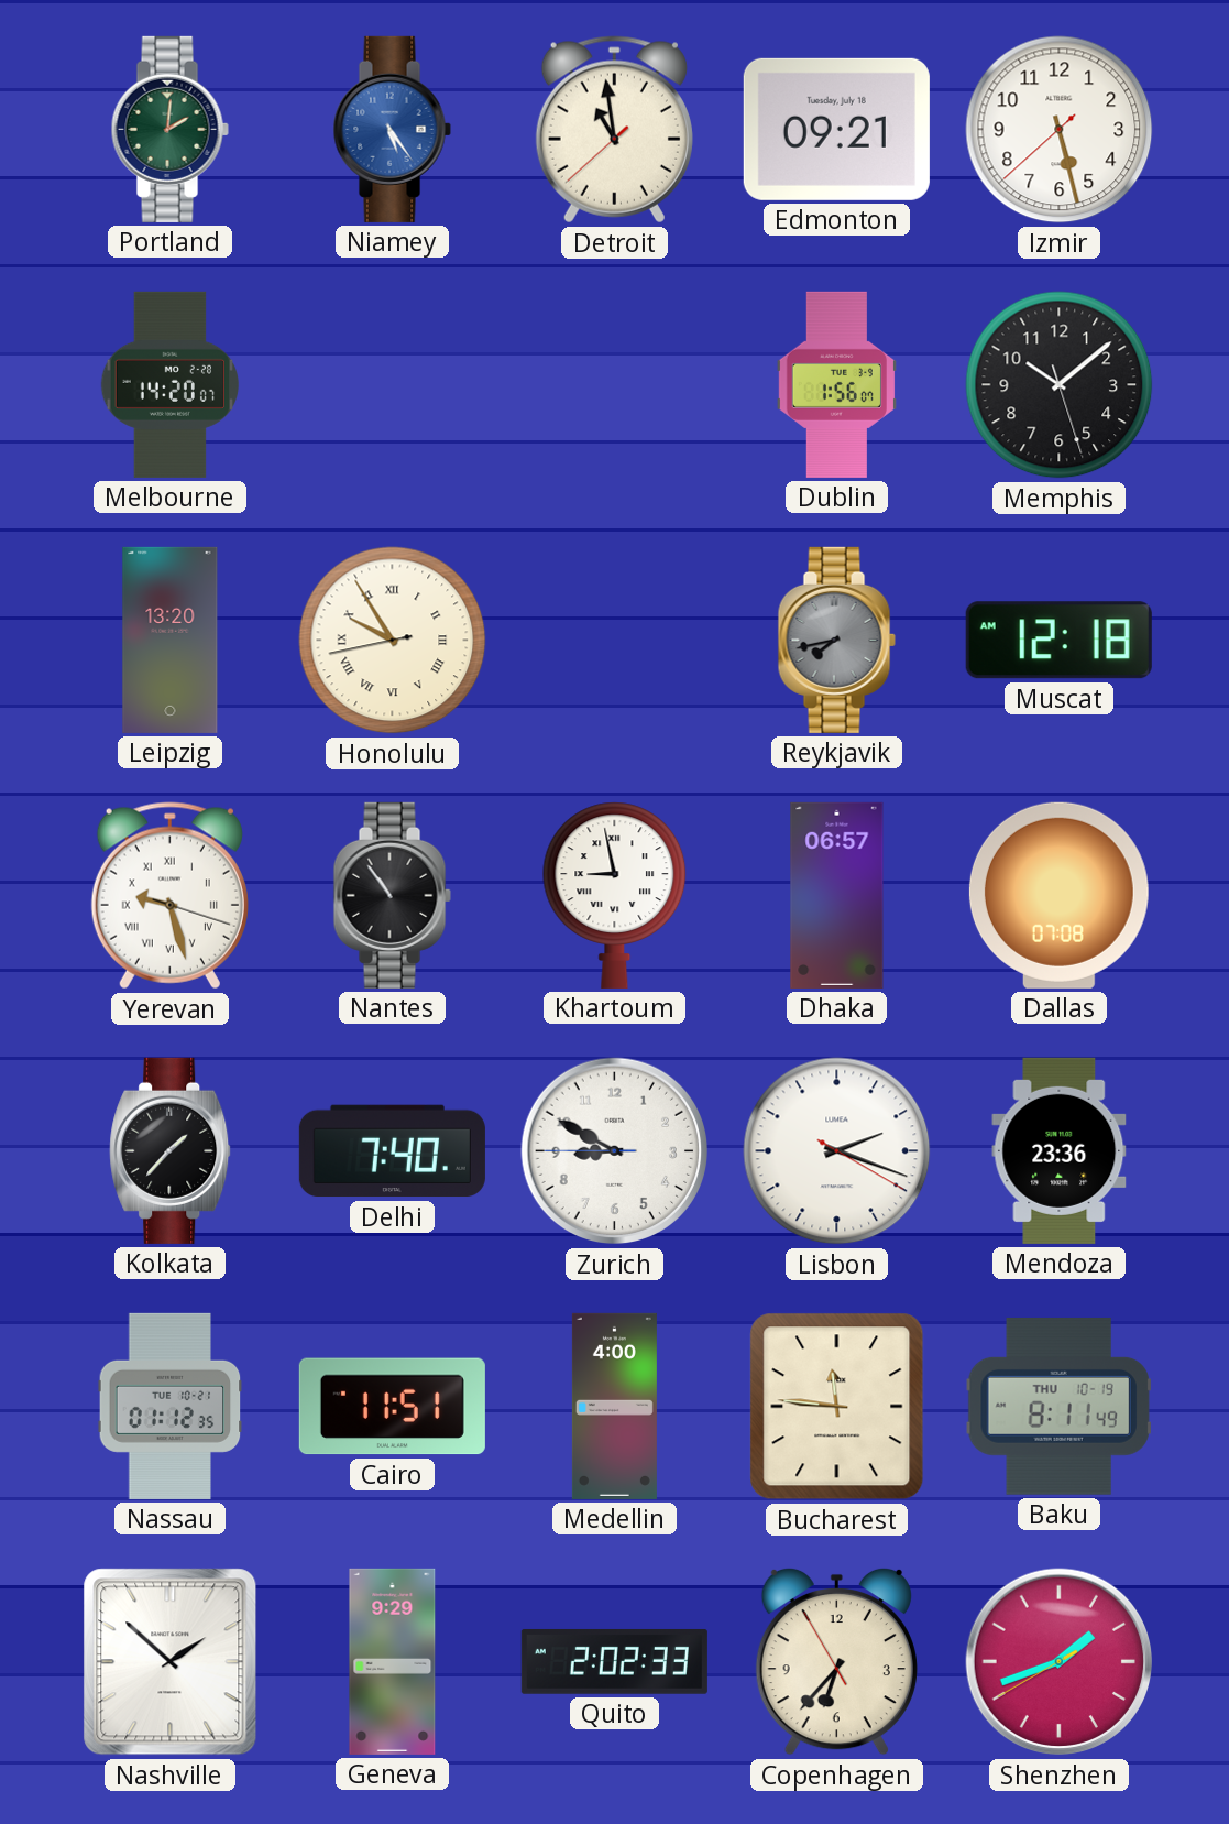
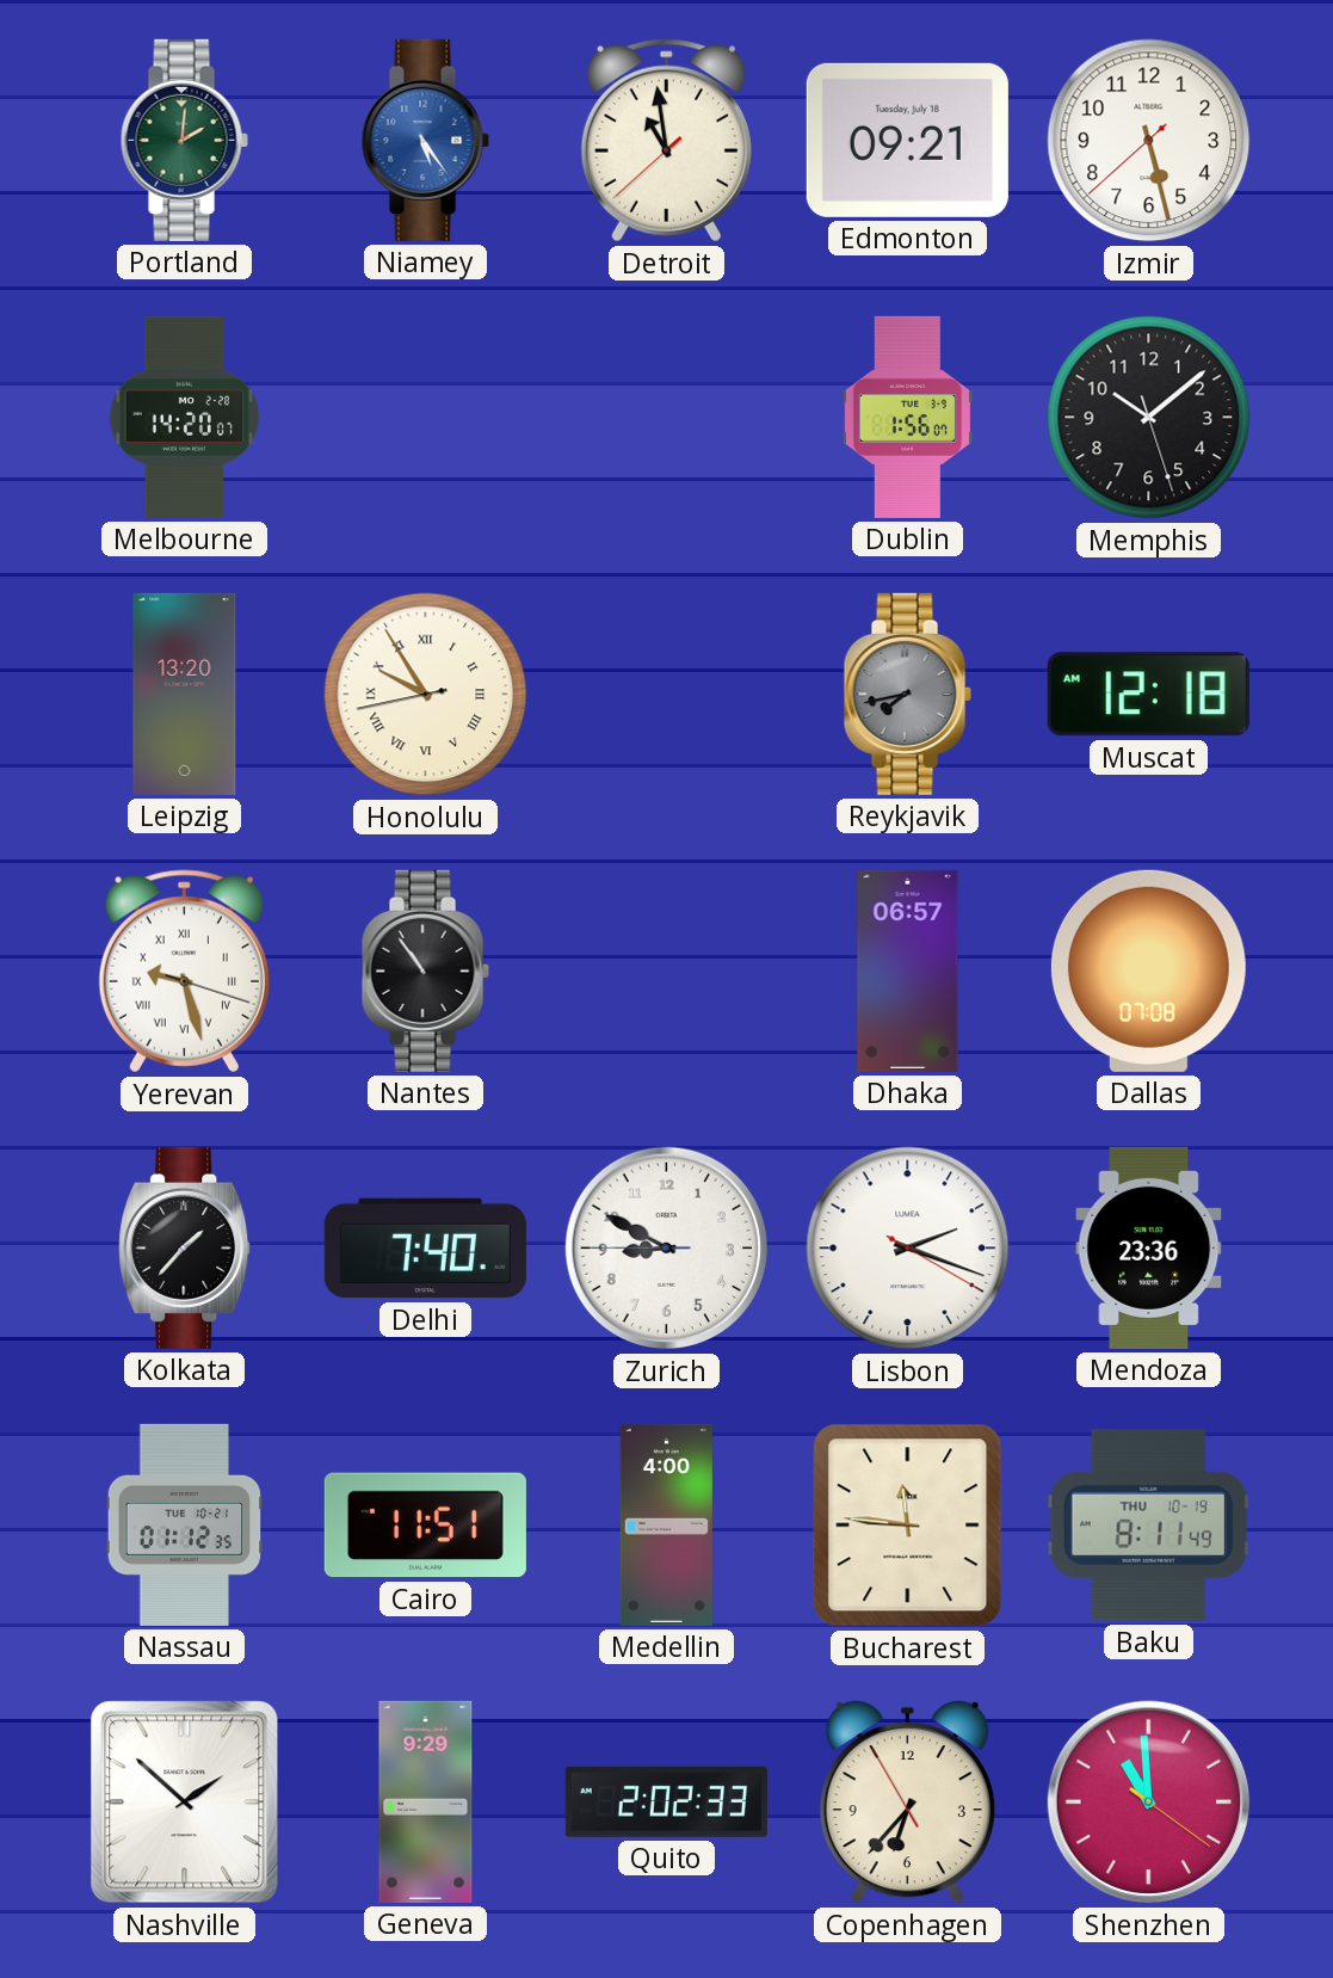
Khartoum: 8:58 -> none
Shenzhen: 1:41 -> 10:59
